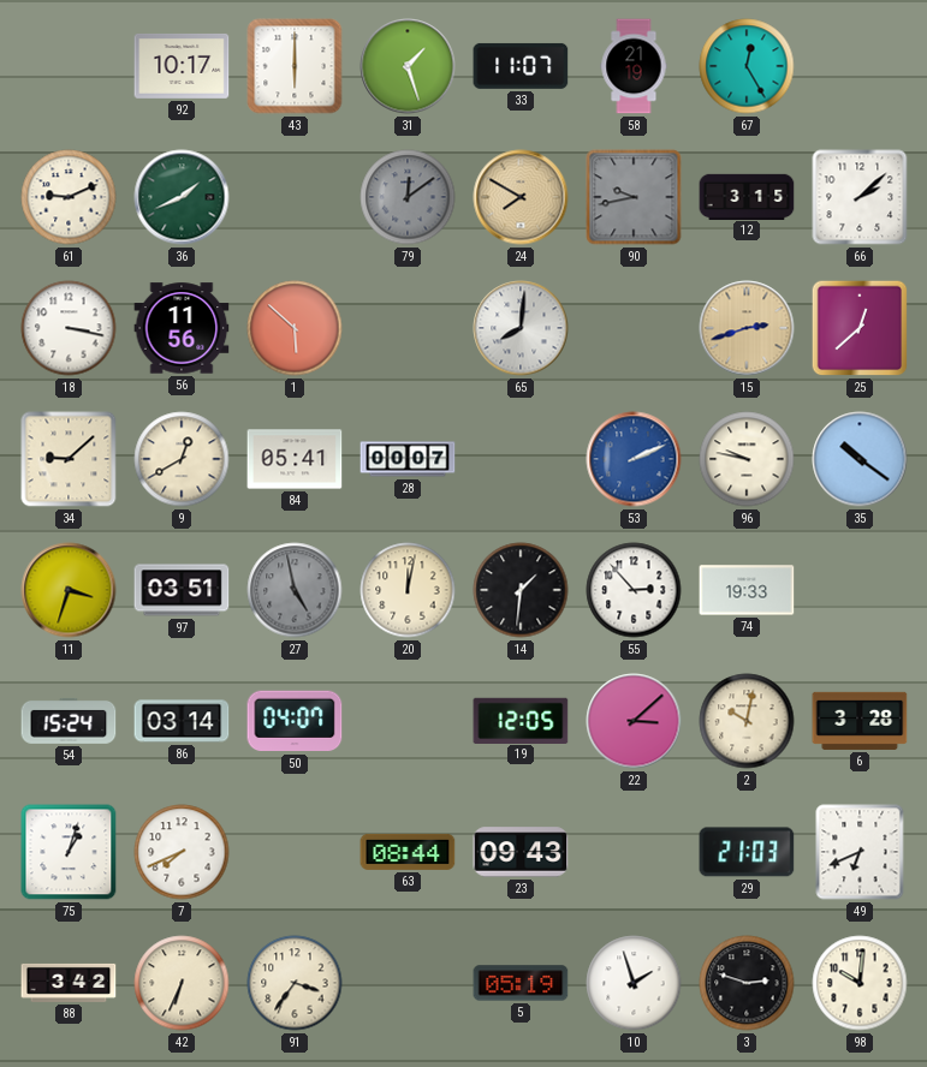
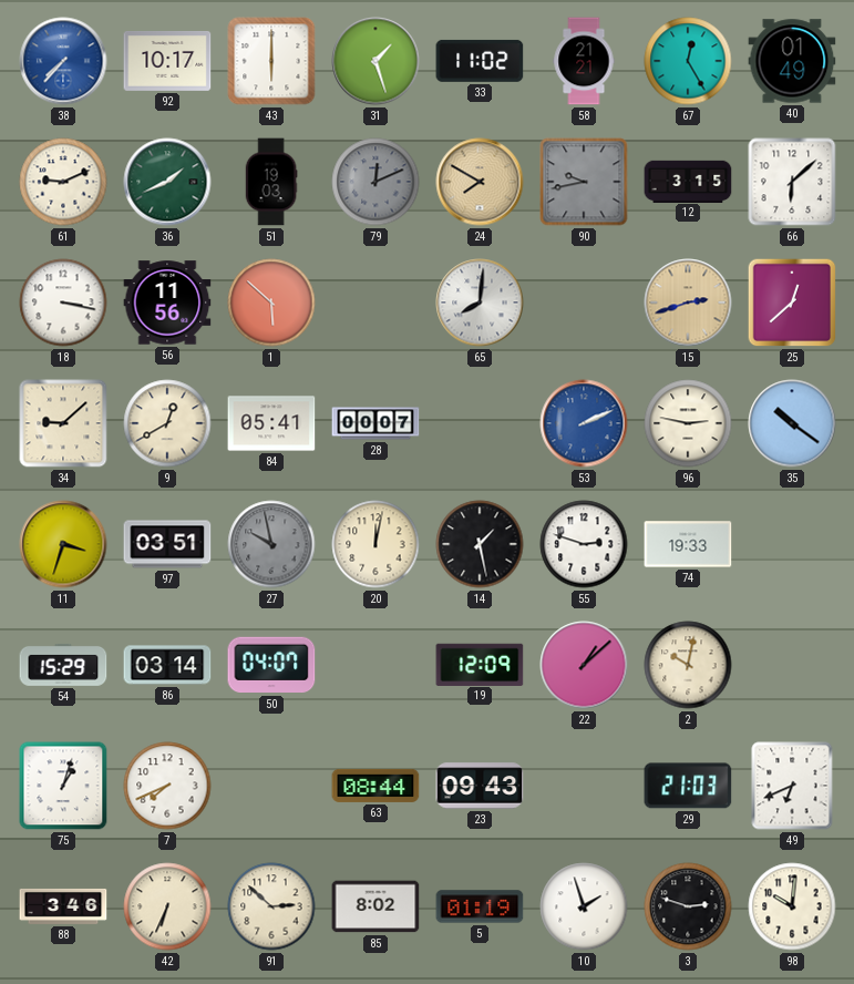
38: none -> 7:37
33: 11:07 -> 11:02
58: 21:19 -> 21:21
40: none -> 01:49
51: none -> 19:03
79: 12:09 -> 12:11
66: 2:08 -> 6:08
96: 9:47 -> 2:47
27: 4:58 -> 9:58
14: 1:31 -> 1:28
55: 2:53 -> 2:48
54: 15:24 -> 15:29
19: 12:05 -> 12:09
22: 3:08 -> 1:08
6: 3:28 -> none
88: 3:42 -> 3:46
91: 3:36 -> 2:52
85: none -> 8:02
5: 05:19 -> 01:19
